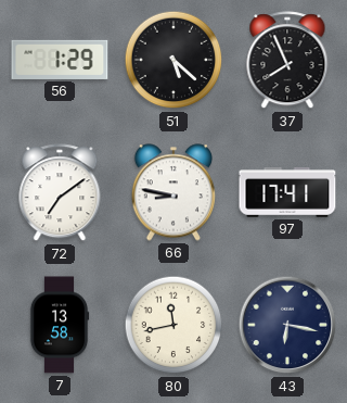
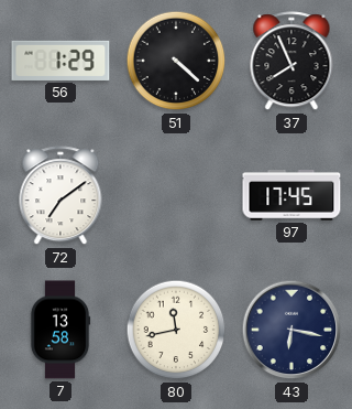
51: 5:22 -> 4:22
66: 8:47 -> none
97: 17:41 -> 17:45
